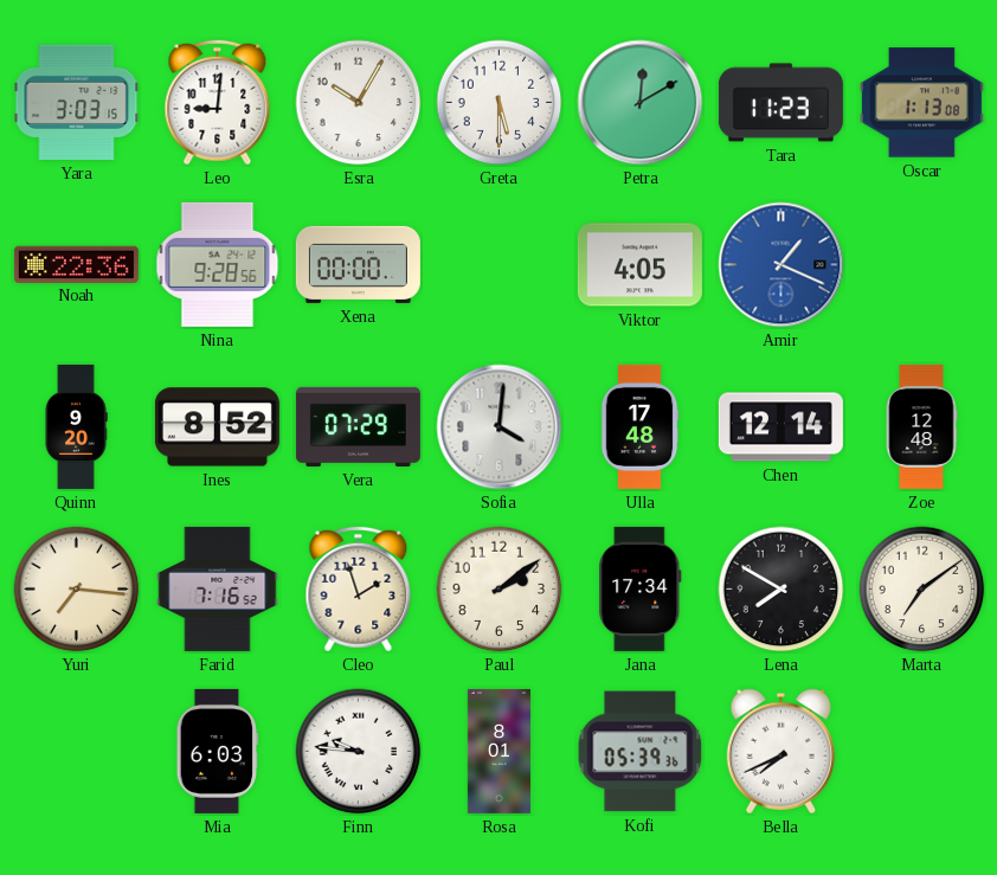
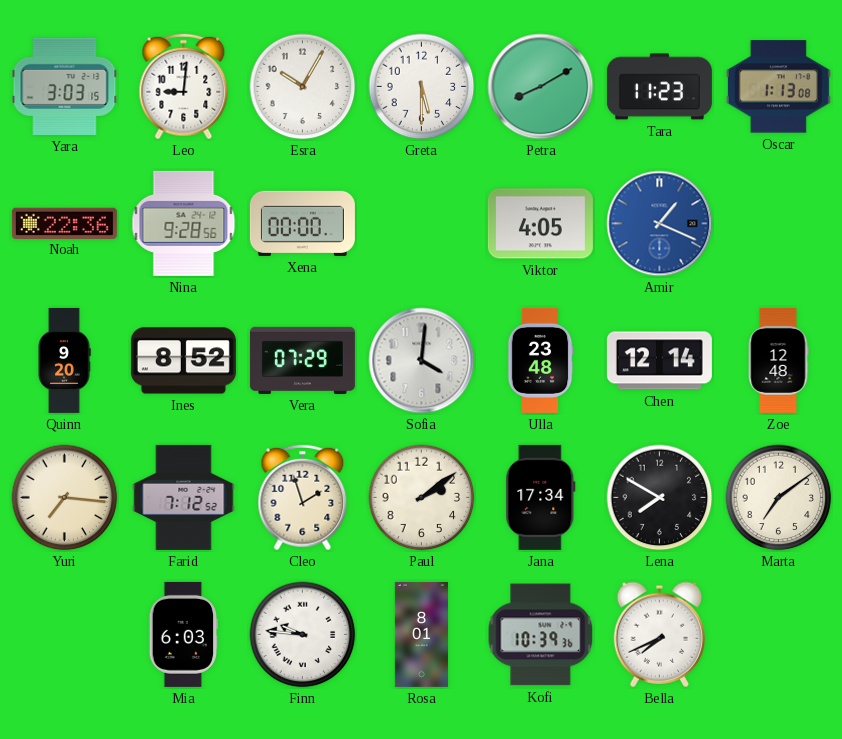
Petra: 12:10 -> 8:10
Ulla: 17:48 -> 23:48
Farid: 7:16 -> 7:12
Kofi: 05:39 -> 10:39
